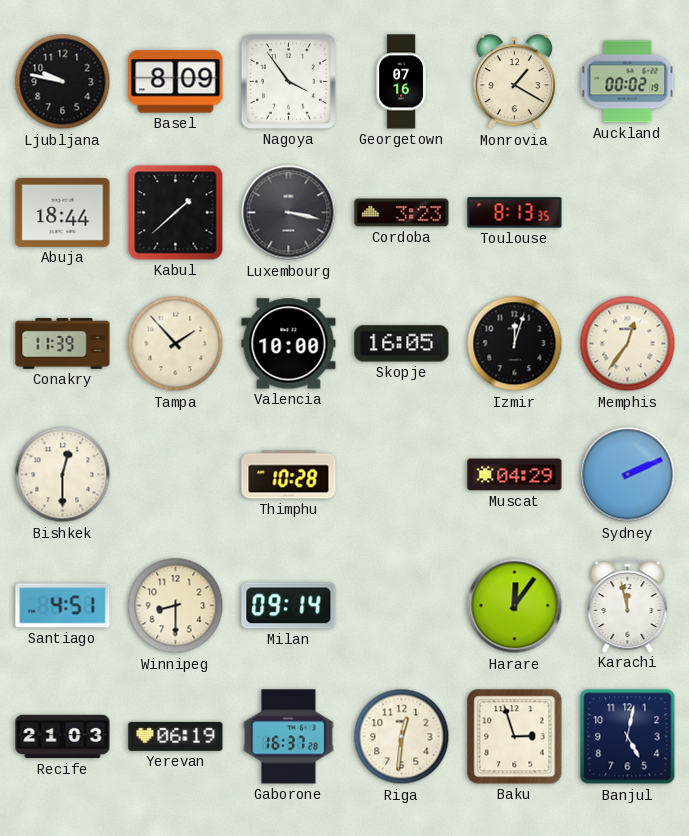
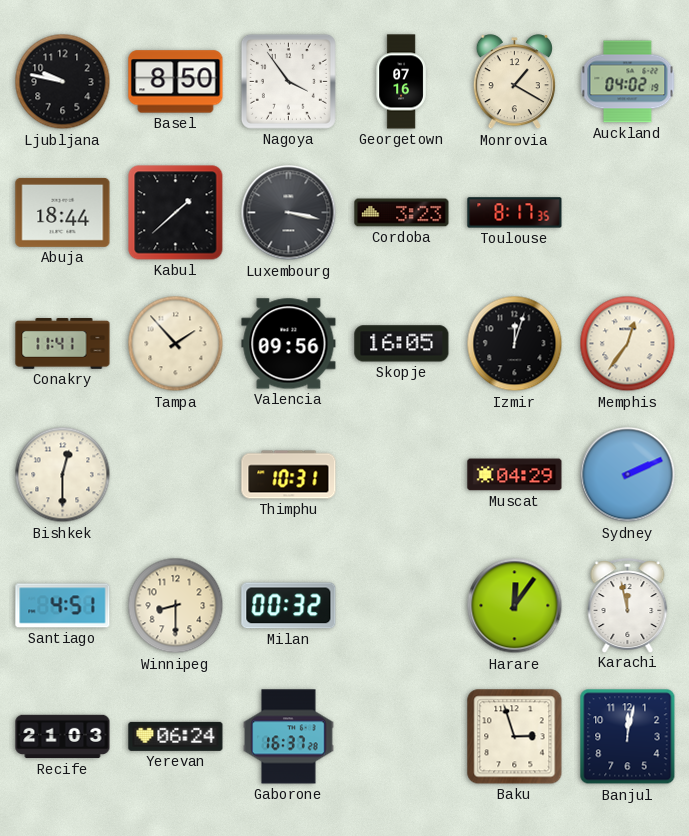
Basel: 8:09 -> 8:50
Auckland: 00:02 -> 04:02
Toulouse: 8:13 -> 8:17
Conakry: 11:39 -> 11:41
Valencia: 10:00 -> 09:56
Thimphu: 10:28 -> 10:31
Milan: 09:14 -> 00:32
Yerevan: 06:19 -> 06:24
Riga: 12:31 -> none
Banjul: 5:02 -> 12:02
